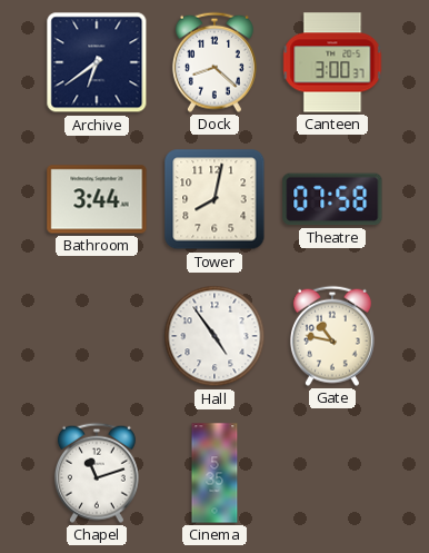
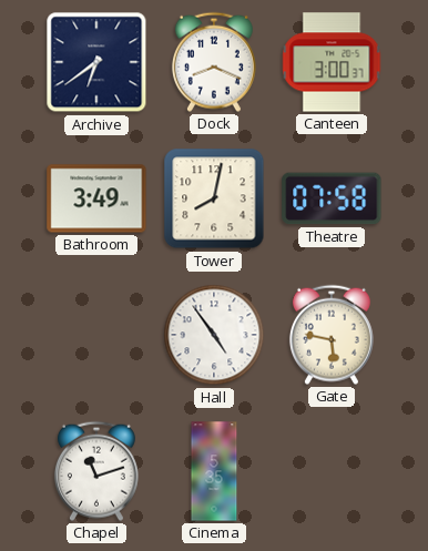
Dock: 8:22 -> 8:19
Bathroom: 3:44 -> 3:49
Gate: 10:47 -> 5:47
